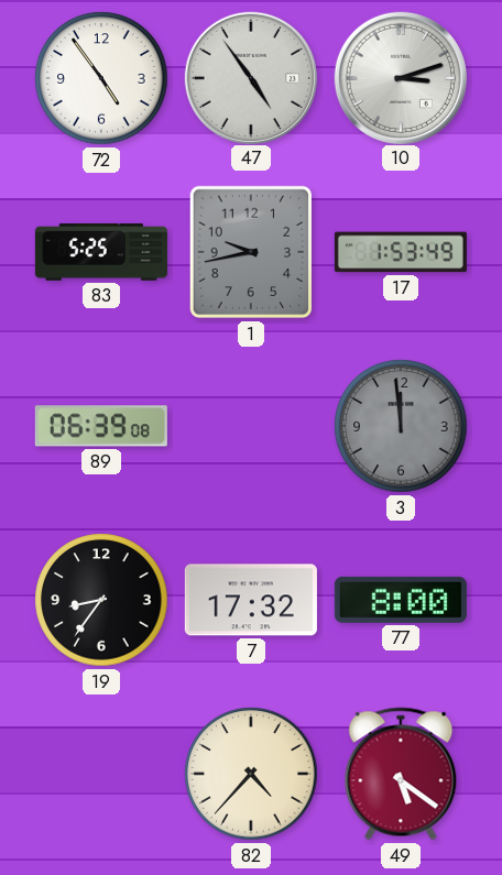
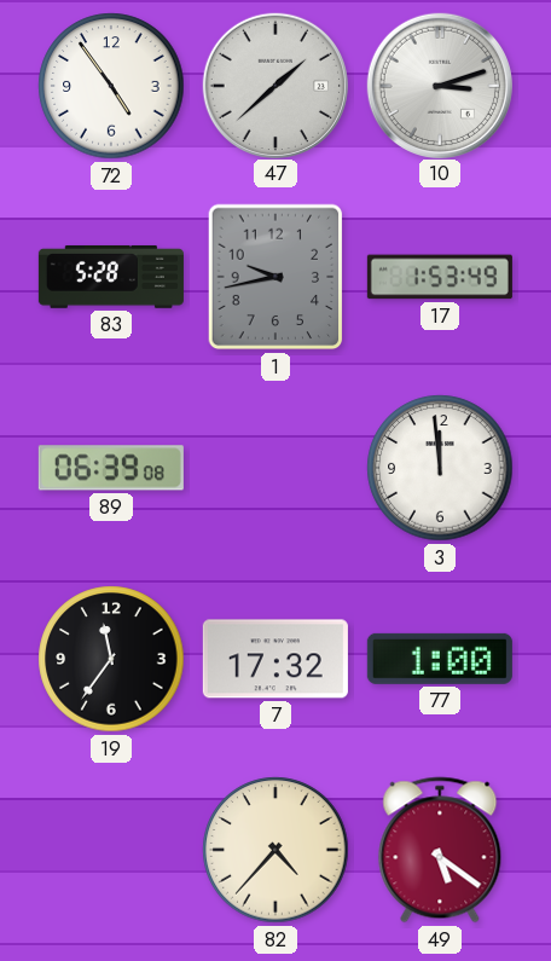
47: 4:54 -> 1:38
83: 5:25 -> 5:28
3 dial: grey -> white
19: 8:36 -> 11:36
77: 8:00 -> 1:00
